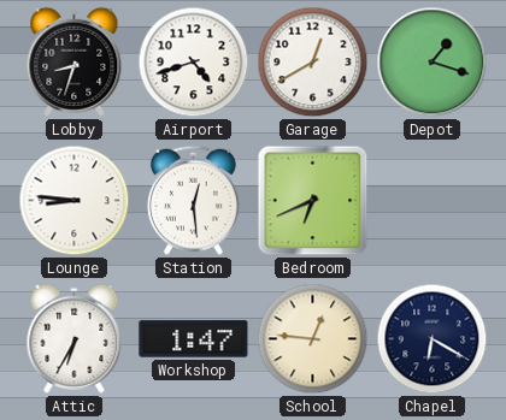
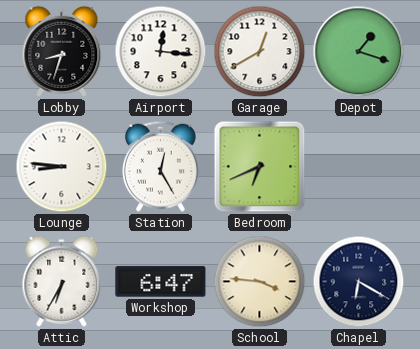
Airport: 4:42 -> 12:16
Station: 12:29 -> 12:25
Workshop: 1:47 -> 6:47
School: 12:46 -> 3:46
